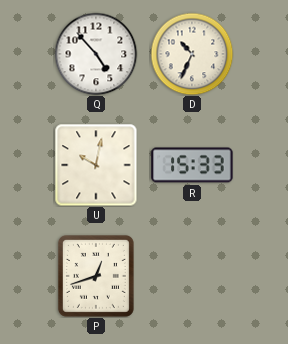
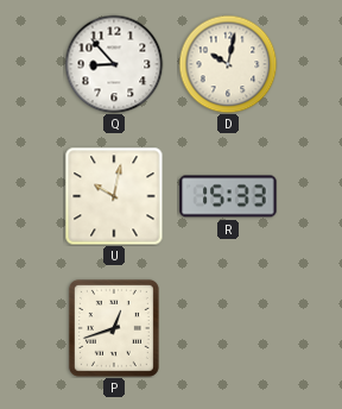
Q: 4:53 -> 8:53
D: 10:34 -> 10:02
